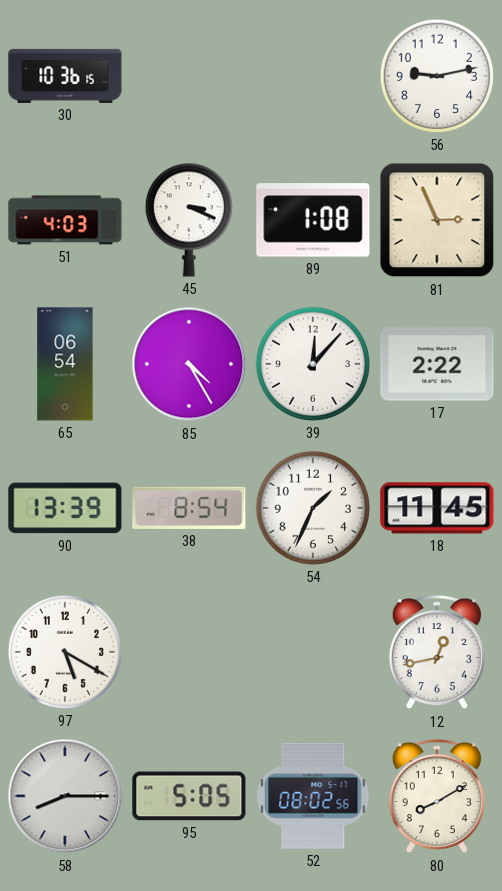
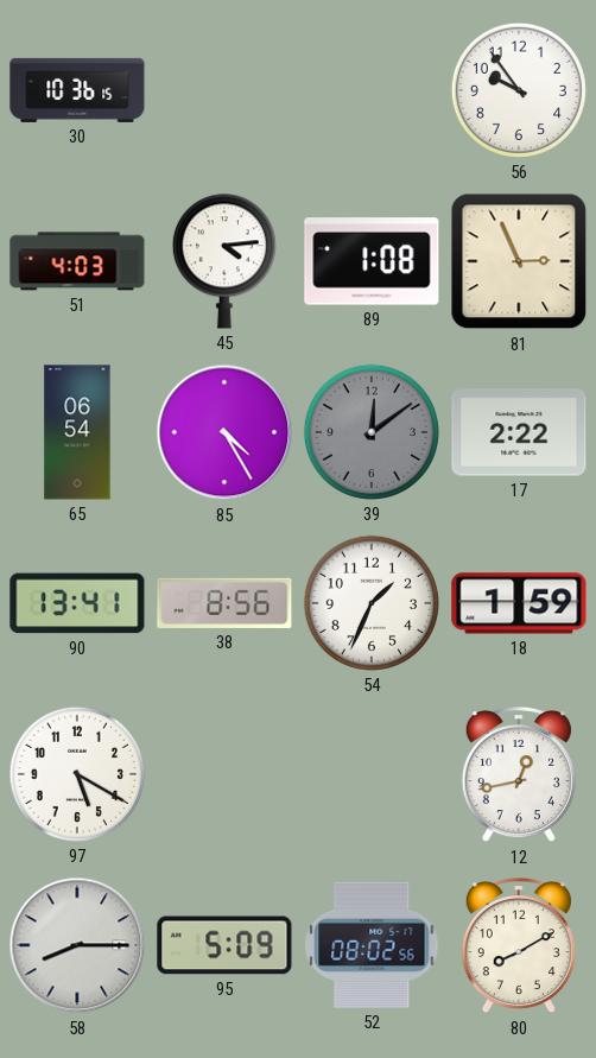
56: 9:13 -> 9:54
45: 3:19 -> 4:14
39: 12:07 -> 12:09
39 dial: white -> grey
90: 13:39 -> 13:41
38: 8:54 -> 8:56
18: 11:45 -> 1:59
95: 5:05 -> 5:09
